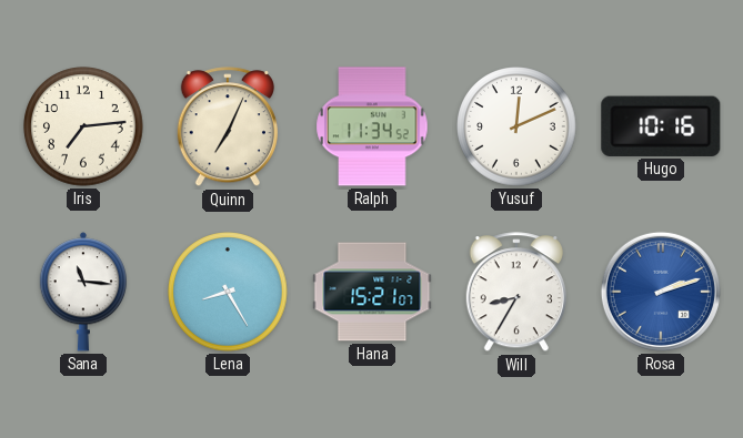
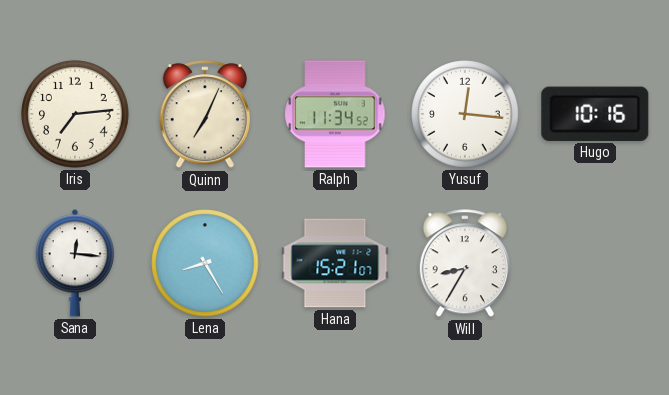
Yusuf: 12:11 -> 12:16
Sana: 11:16 -> 12:16
Rosa: 2:12 -> none
